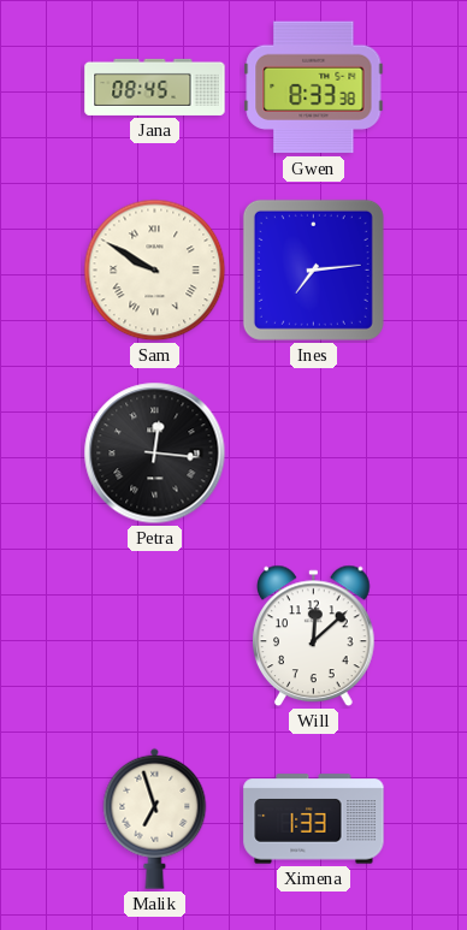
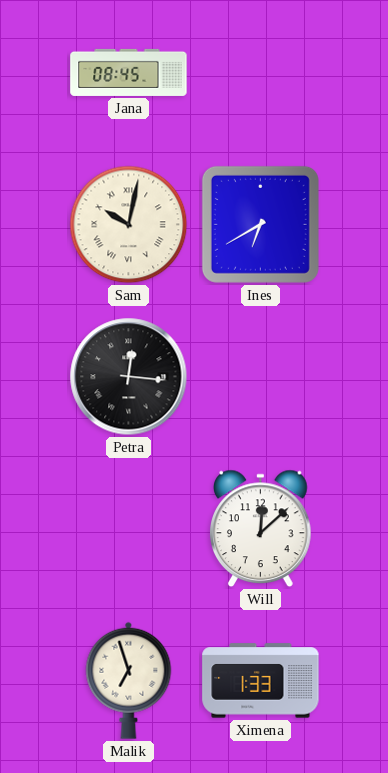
Gwen: 8:33 -> none
Sam: 9:50 -> 10:02
Ines: 7:14 -> 6:40
